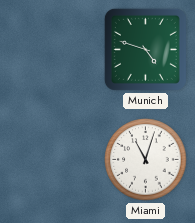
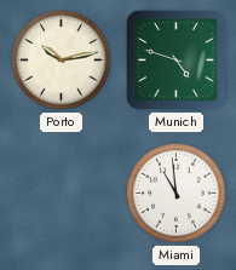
Porto: none -> 10:13
Miami: 11:03 -> 10:59
